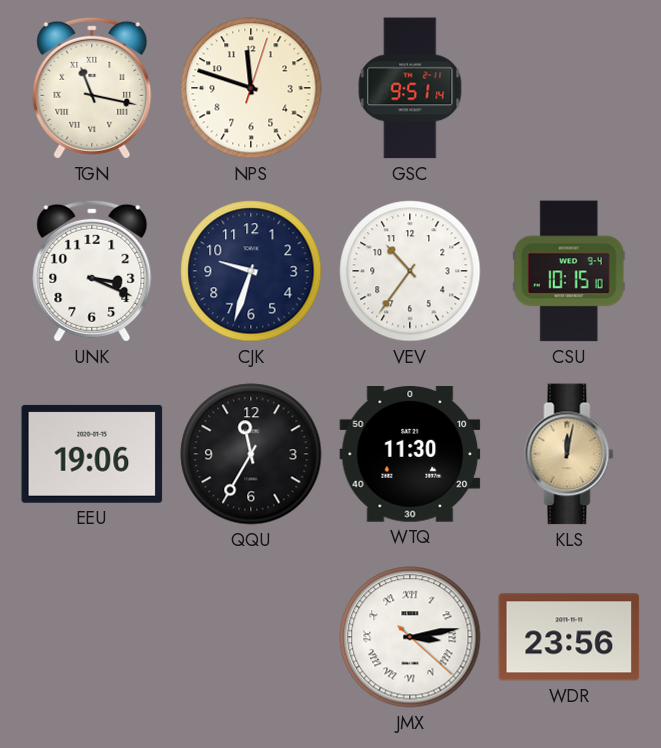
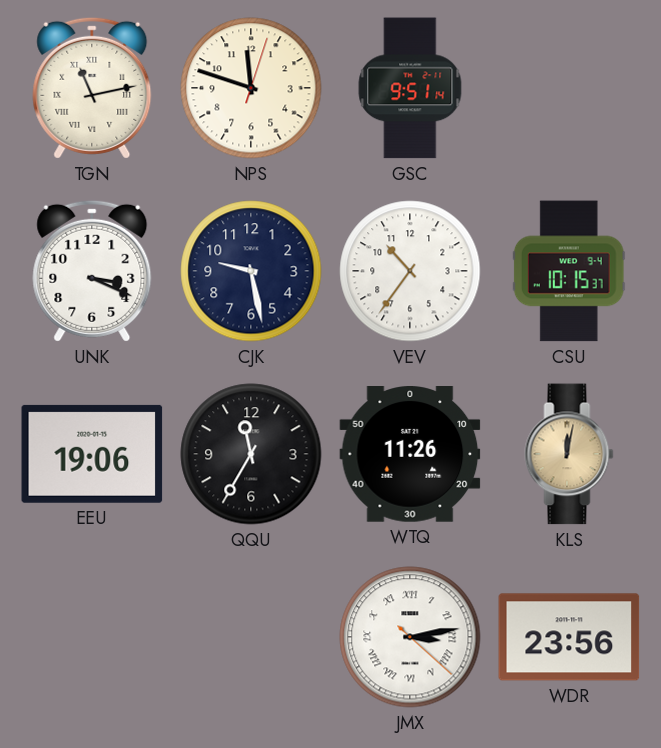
TGN: 11:17 -> 11:13
CJK: 9:33 -> 9:28
CSU: 10:15:10 -> 10:15:37
WTQ: 11:30 -> 11:26
